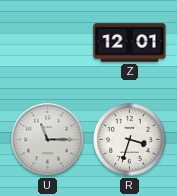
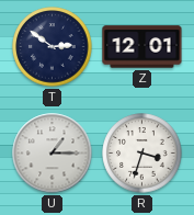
T: none -> 2:51
U: 11:15 -> 1:15
